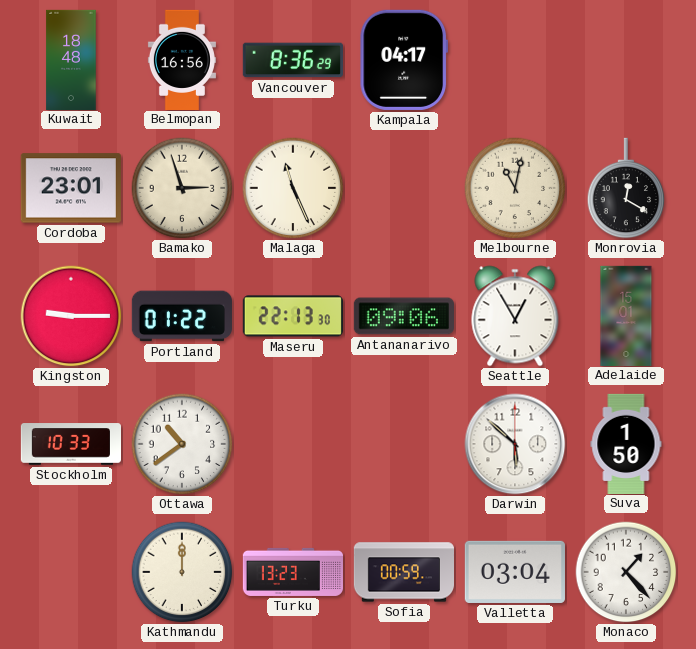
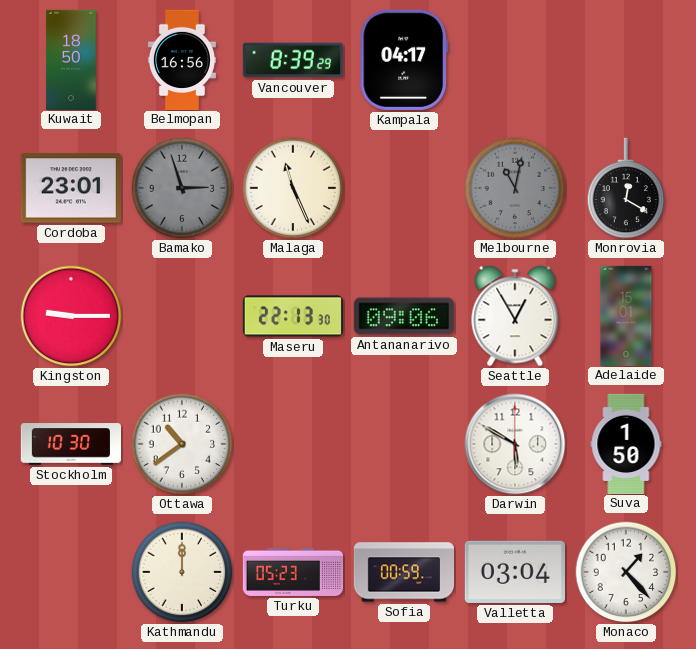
Kuwait: 18:48 -> 18:50
Vancouver: 8:36 -> 8:39
Bamako dial: cream -> grey
Melbourne dial: cream -> grey
Portland: 01:22 -> none
Stockholm: 10:33 -> 10:30
Darwin: 5:52 -> 5:50
Turku: 13:23 -> 05:23
